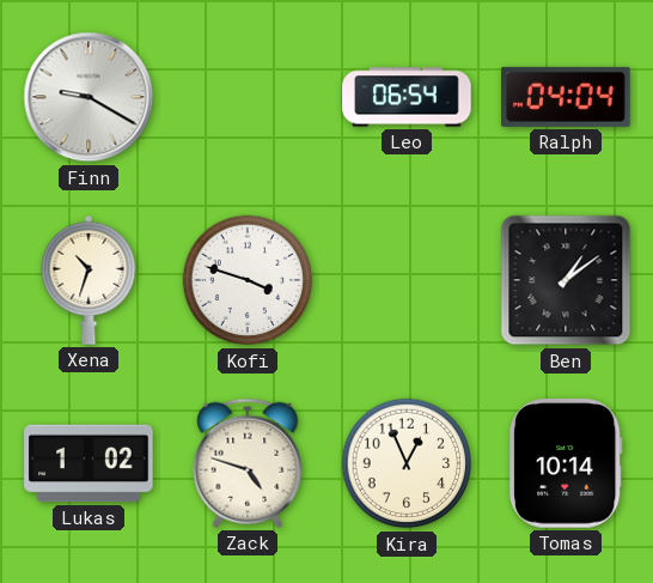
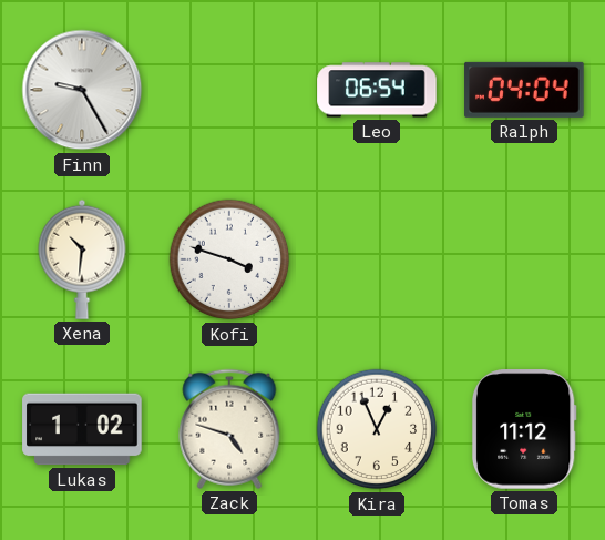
Finn: 9:20 -> 9:25
Xena: 10:33 -> 10:31
Ben: 1:09 -> none
Tomas: 10:14 -> 11:12
